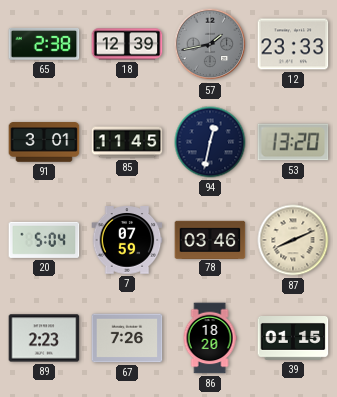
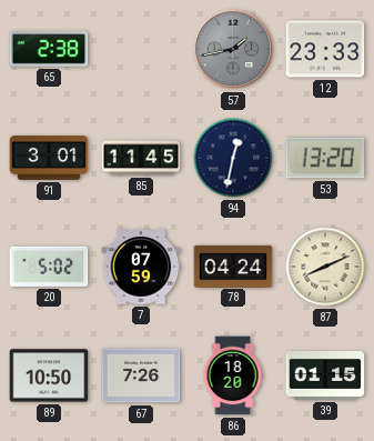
18: 12:39 -> none
20: 5:04 -> 5:02
78: 03:46 -> 04:24
89: 2:23 -> 10:50
